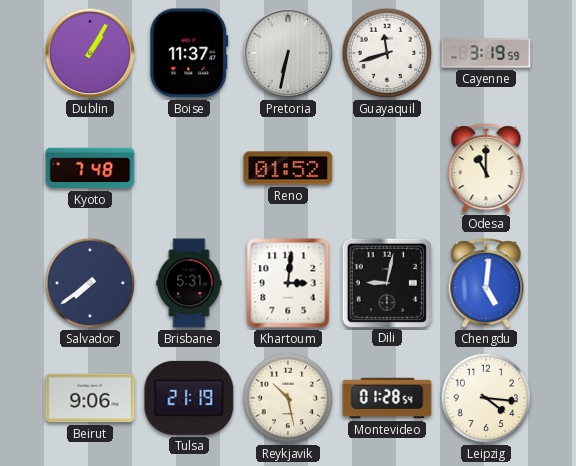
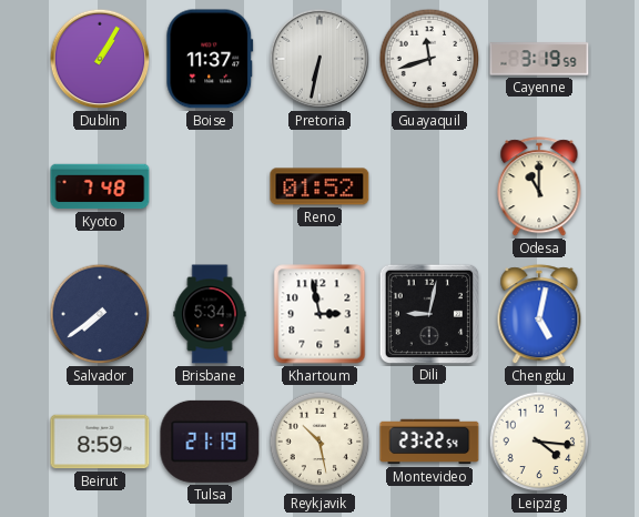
Brisbane: 5:31 -> 5:34
Khartoum: 3:01 -> 2:58
Chengdu: 5:01 -> 5:02
Beirut: 9:06 -> 8:59
Montevideo: 01:28 -> 23:22
